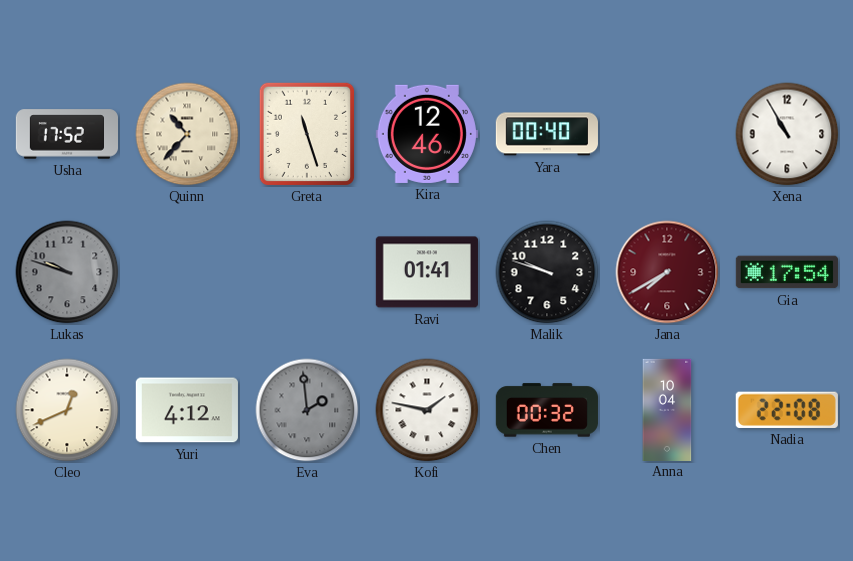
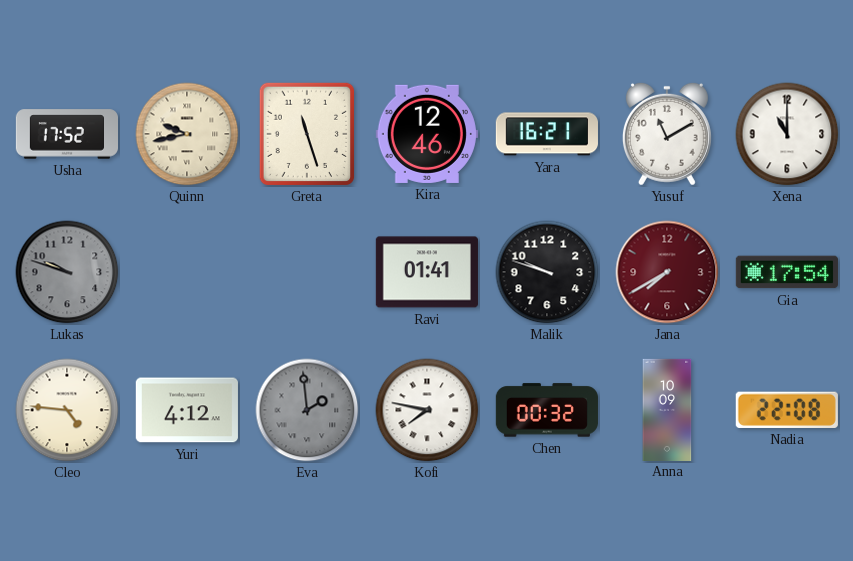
Quinn: 10:37 -> 9:43
Yara: 00:40 -> 16:21
Yusuf: none -> 11:10
Xena: 10:55 -> 11:00
Cleo: 12:41 -> 4:46
Kofi: 1:47 -> 7:47
Anna: 10:04 -> 10:09
